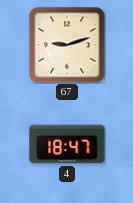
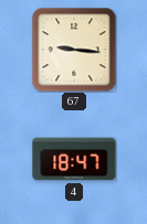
67: 9:12 -> 9:16
